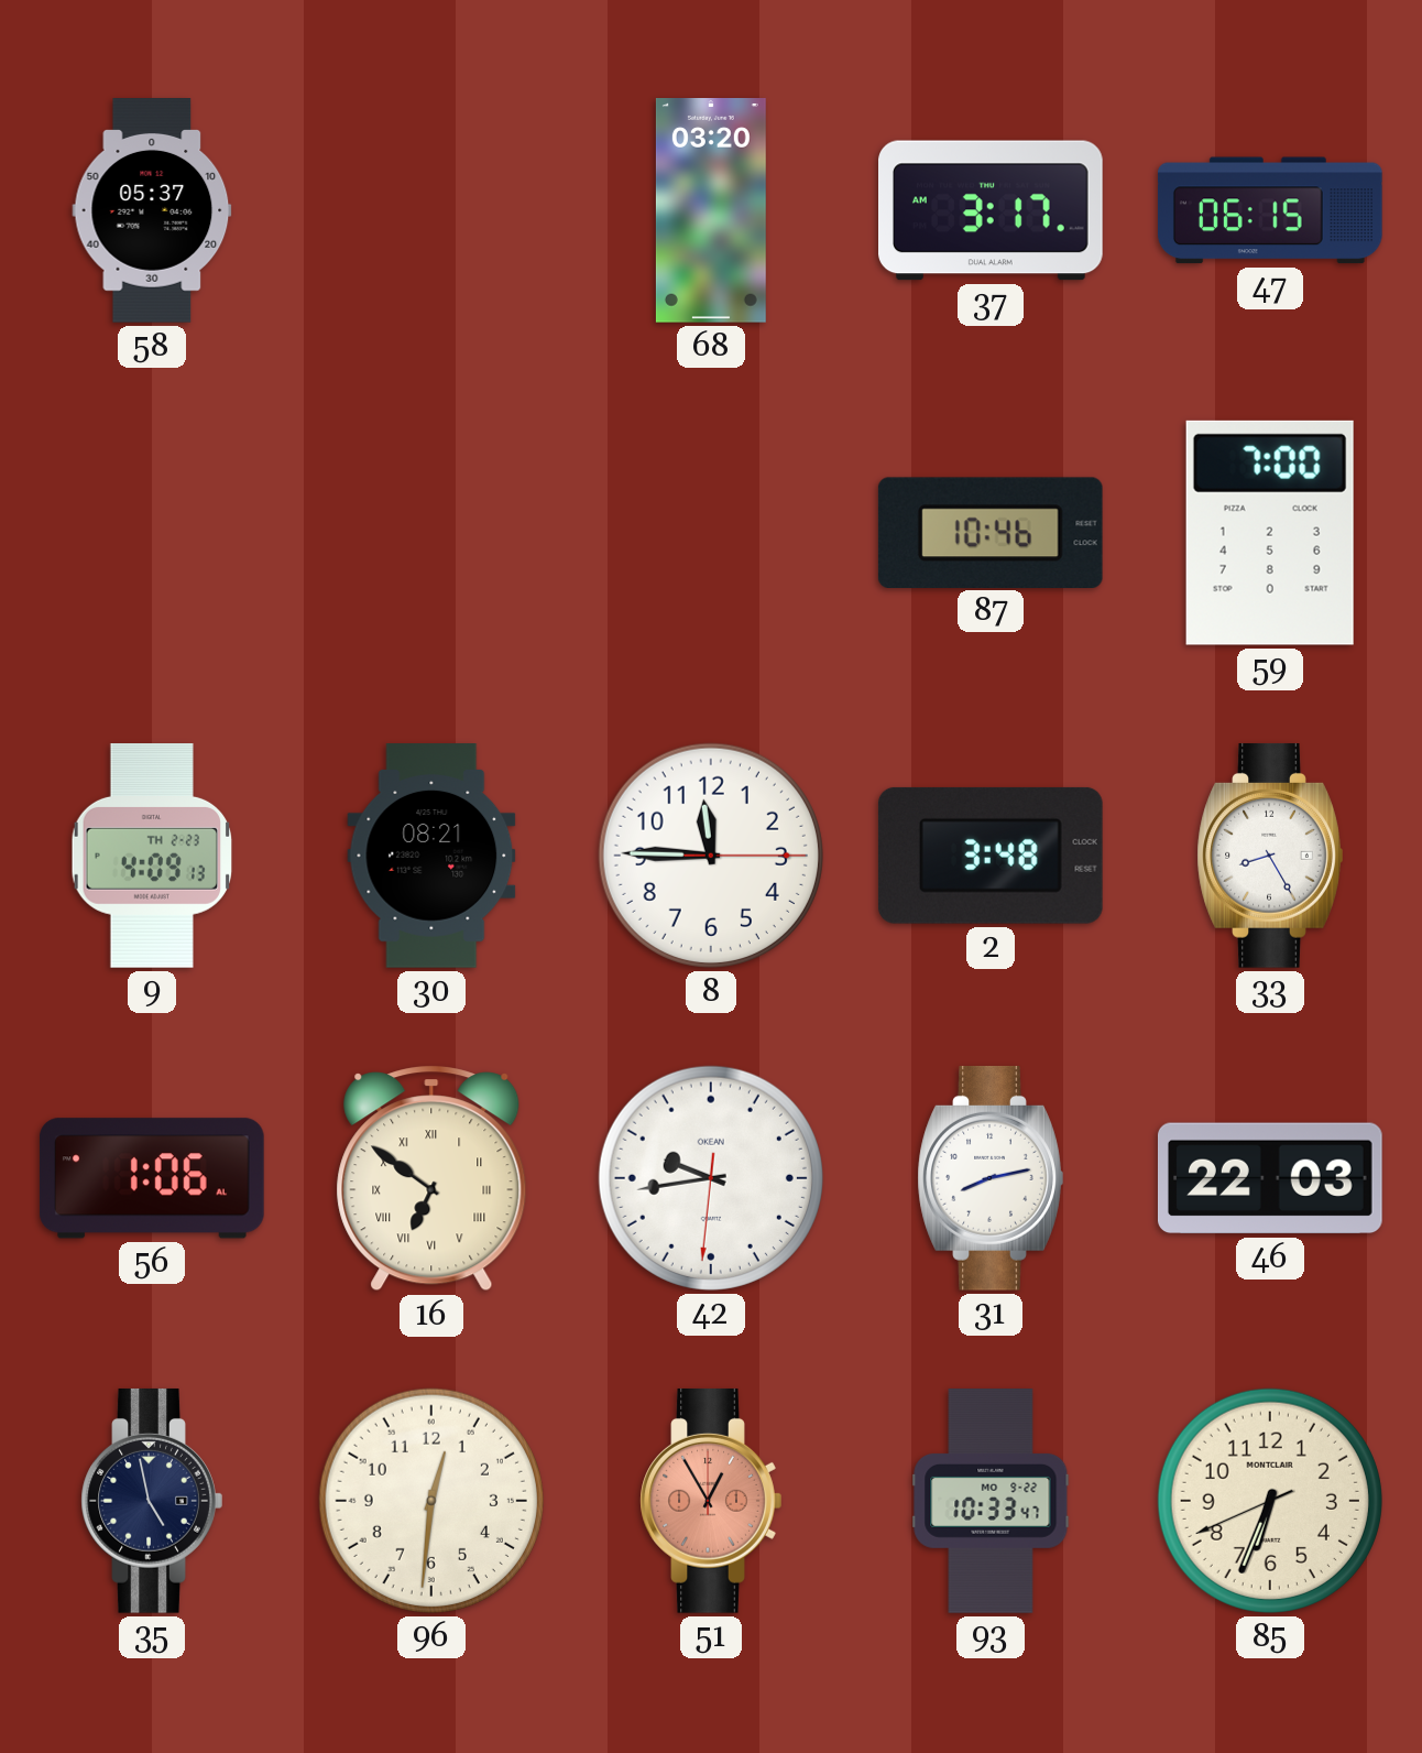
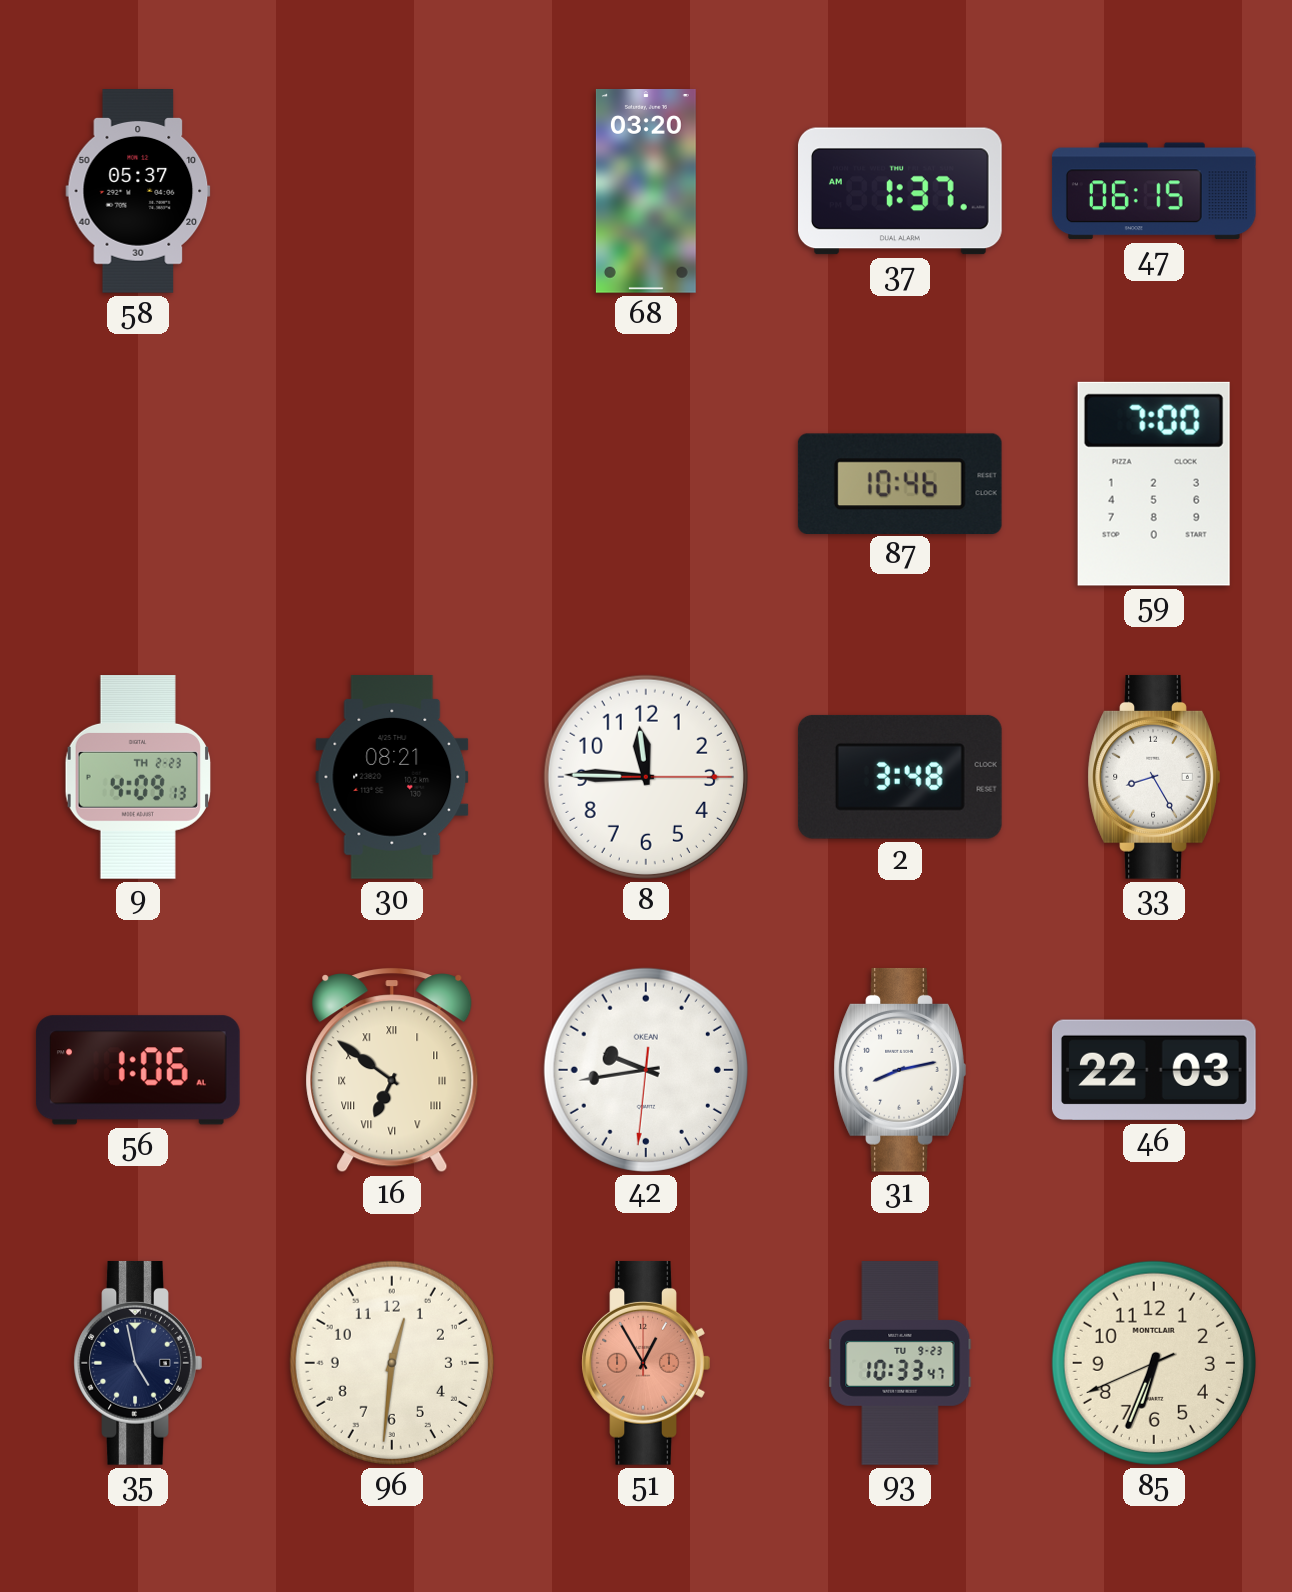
37: 3:17 -> 1:37
93 date: MO 9-22 -> TU 9-23
